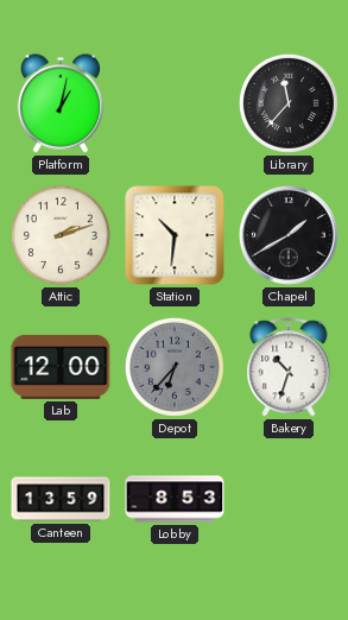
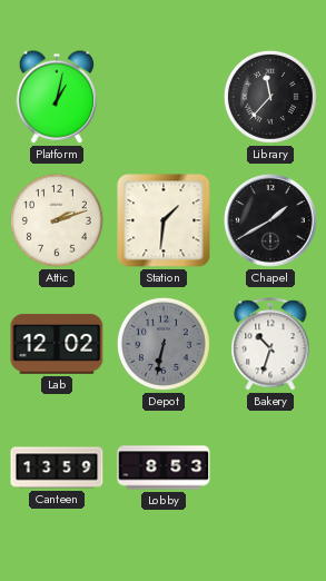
Station: 10:31 -> 1:31
Lab: 12:00 -> 12:02
Depot: 6:37 -> 6:32
